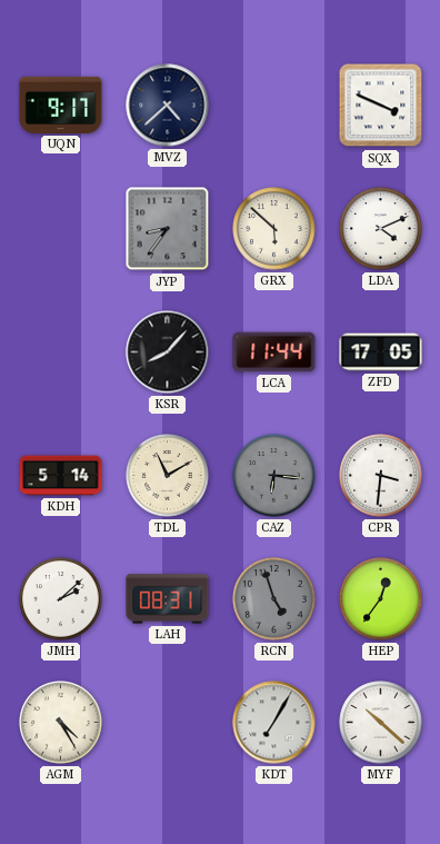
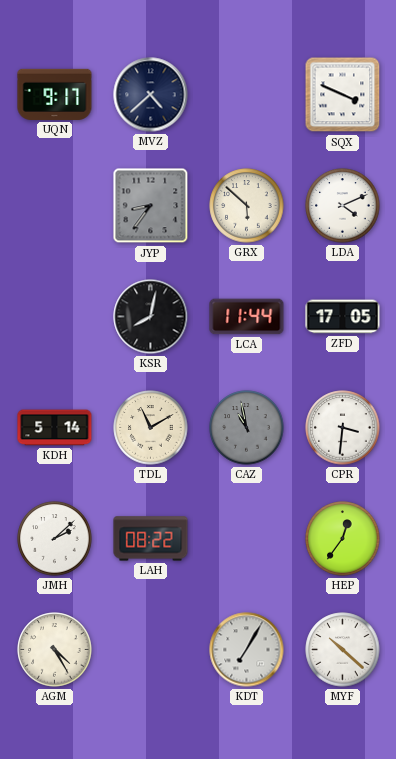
KSR: 8:07 -> 8:02
CAZ: 6:16 -> 10:58
LAH: 08:31 -> 08:22
RCN: 4:57 -> none
